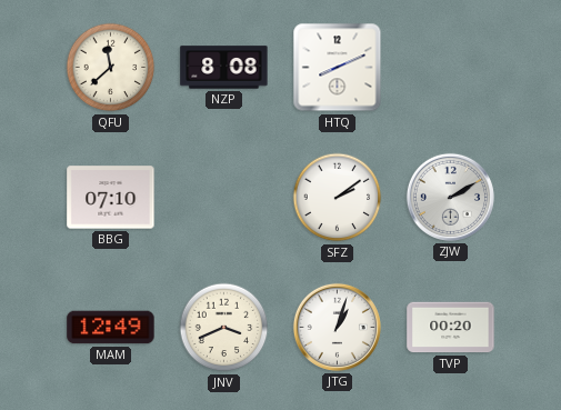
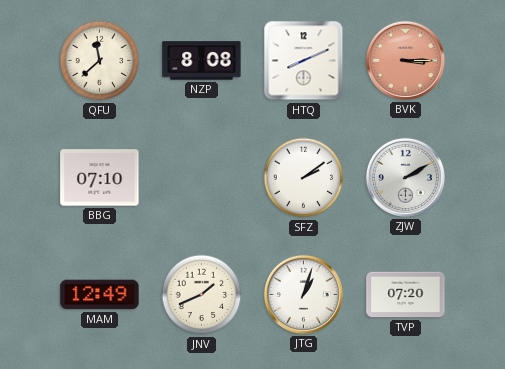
BVK: none -> 3:15
JNV: 3:41 -> 1:41
TVP: 00:20 -> 07:20
